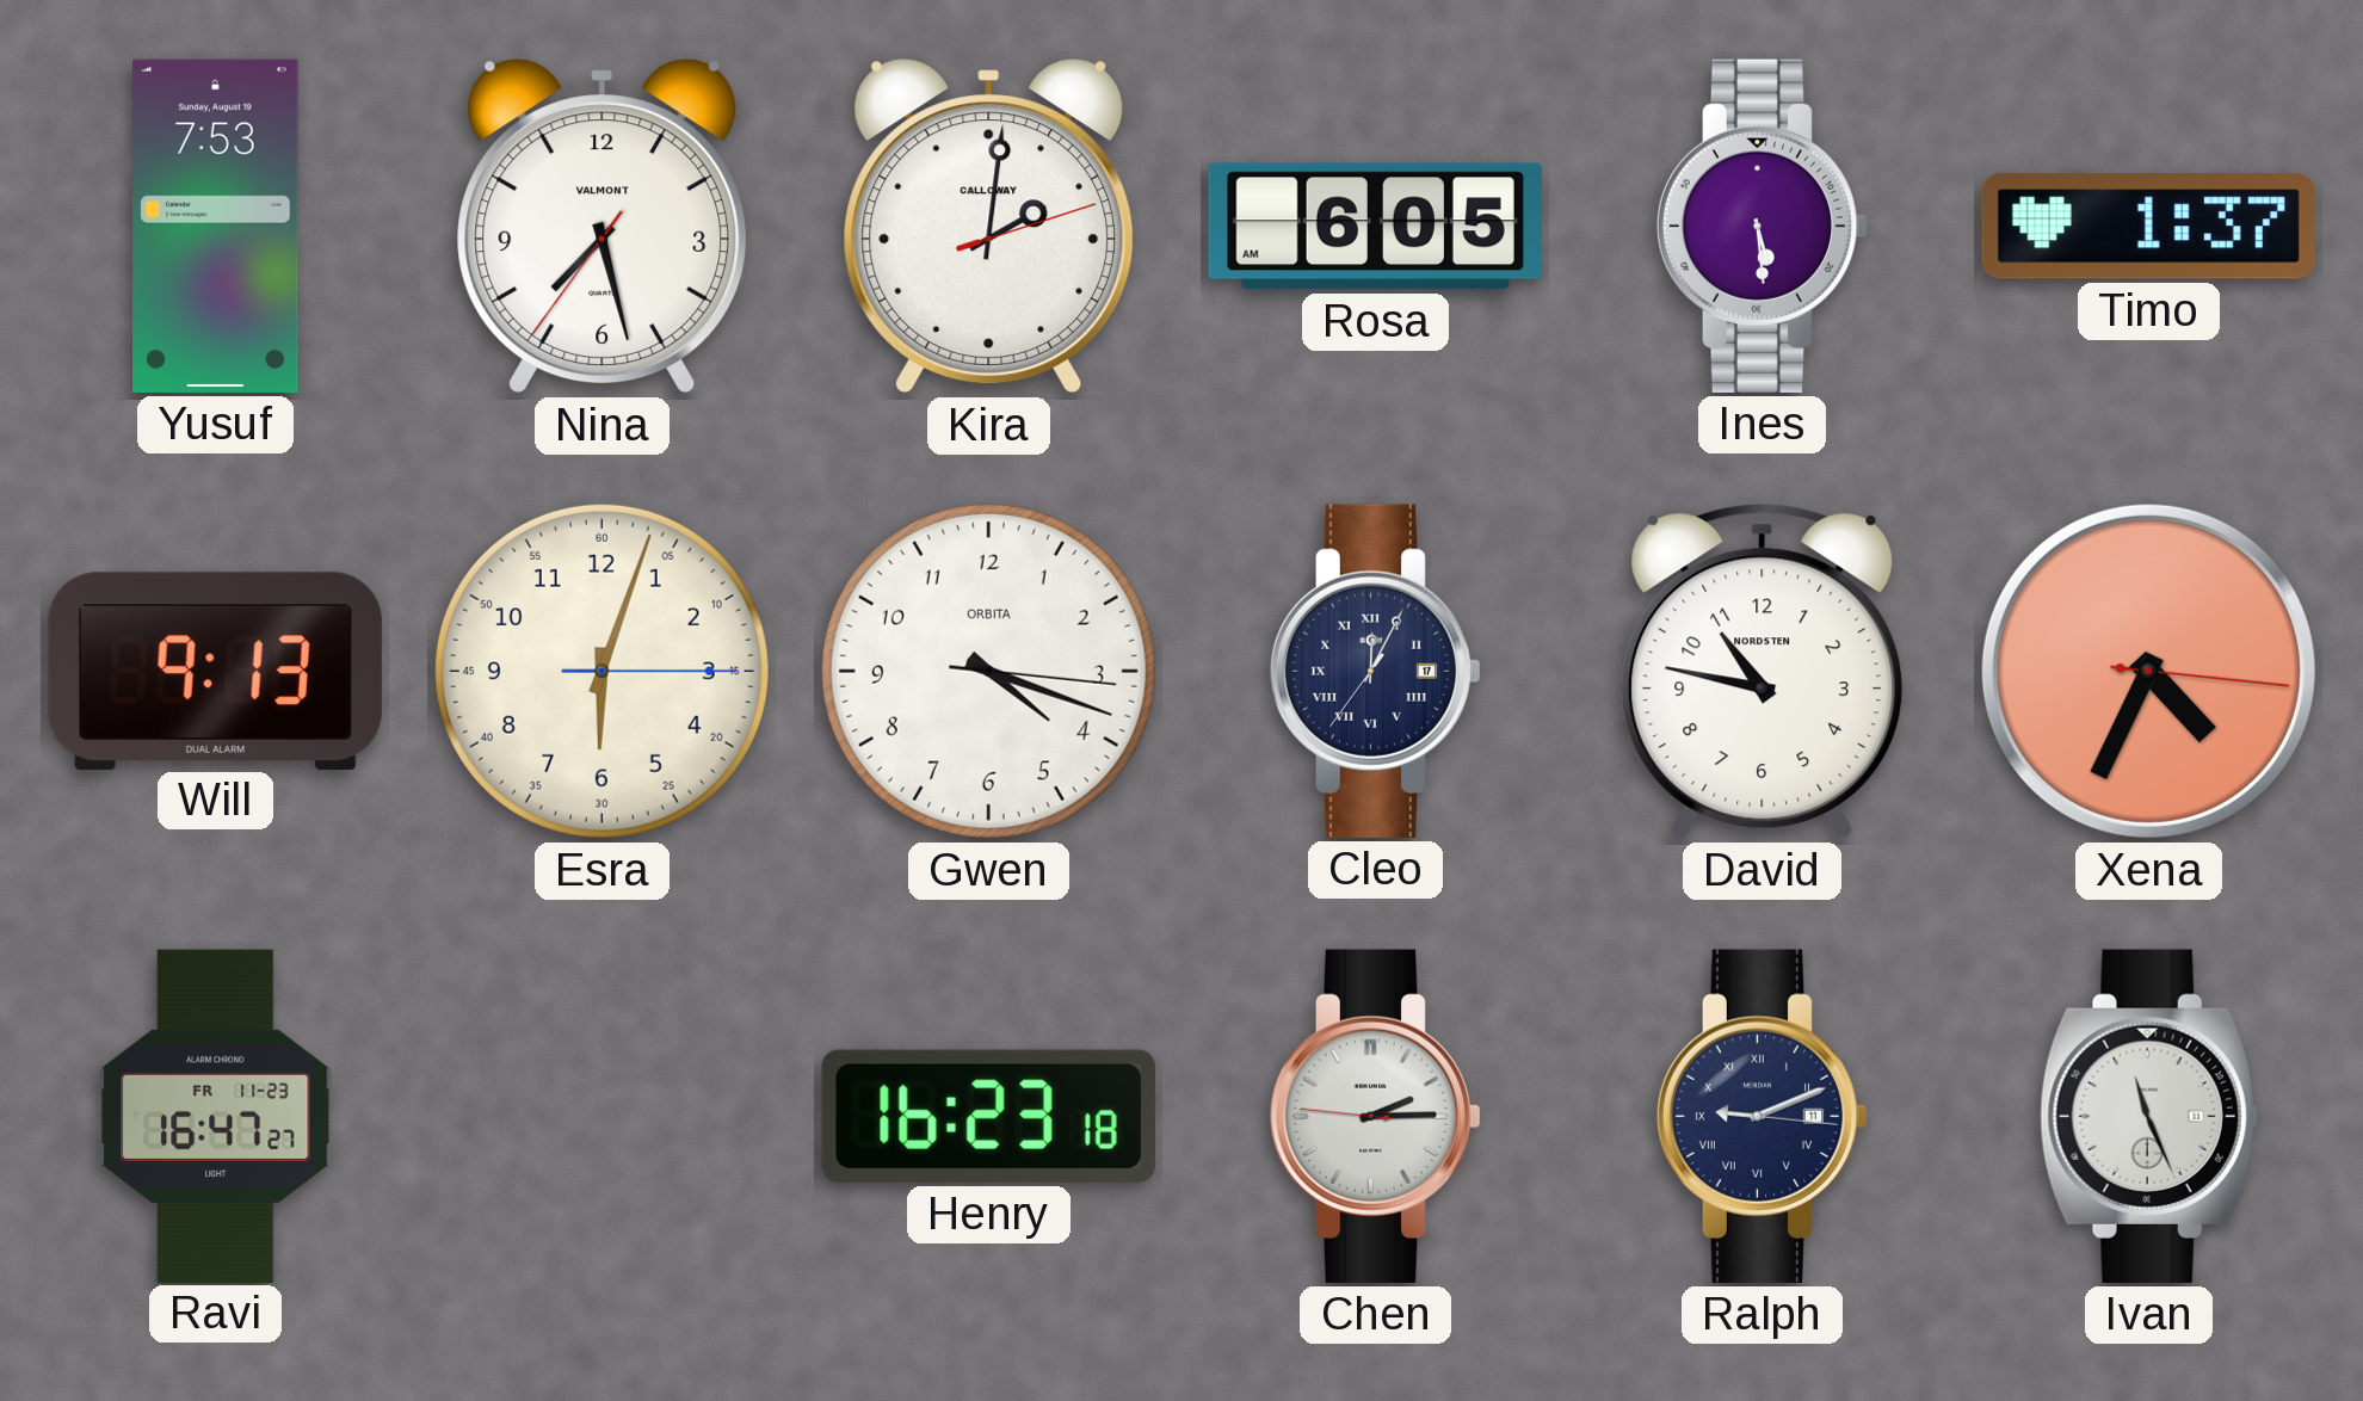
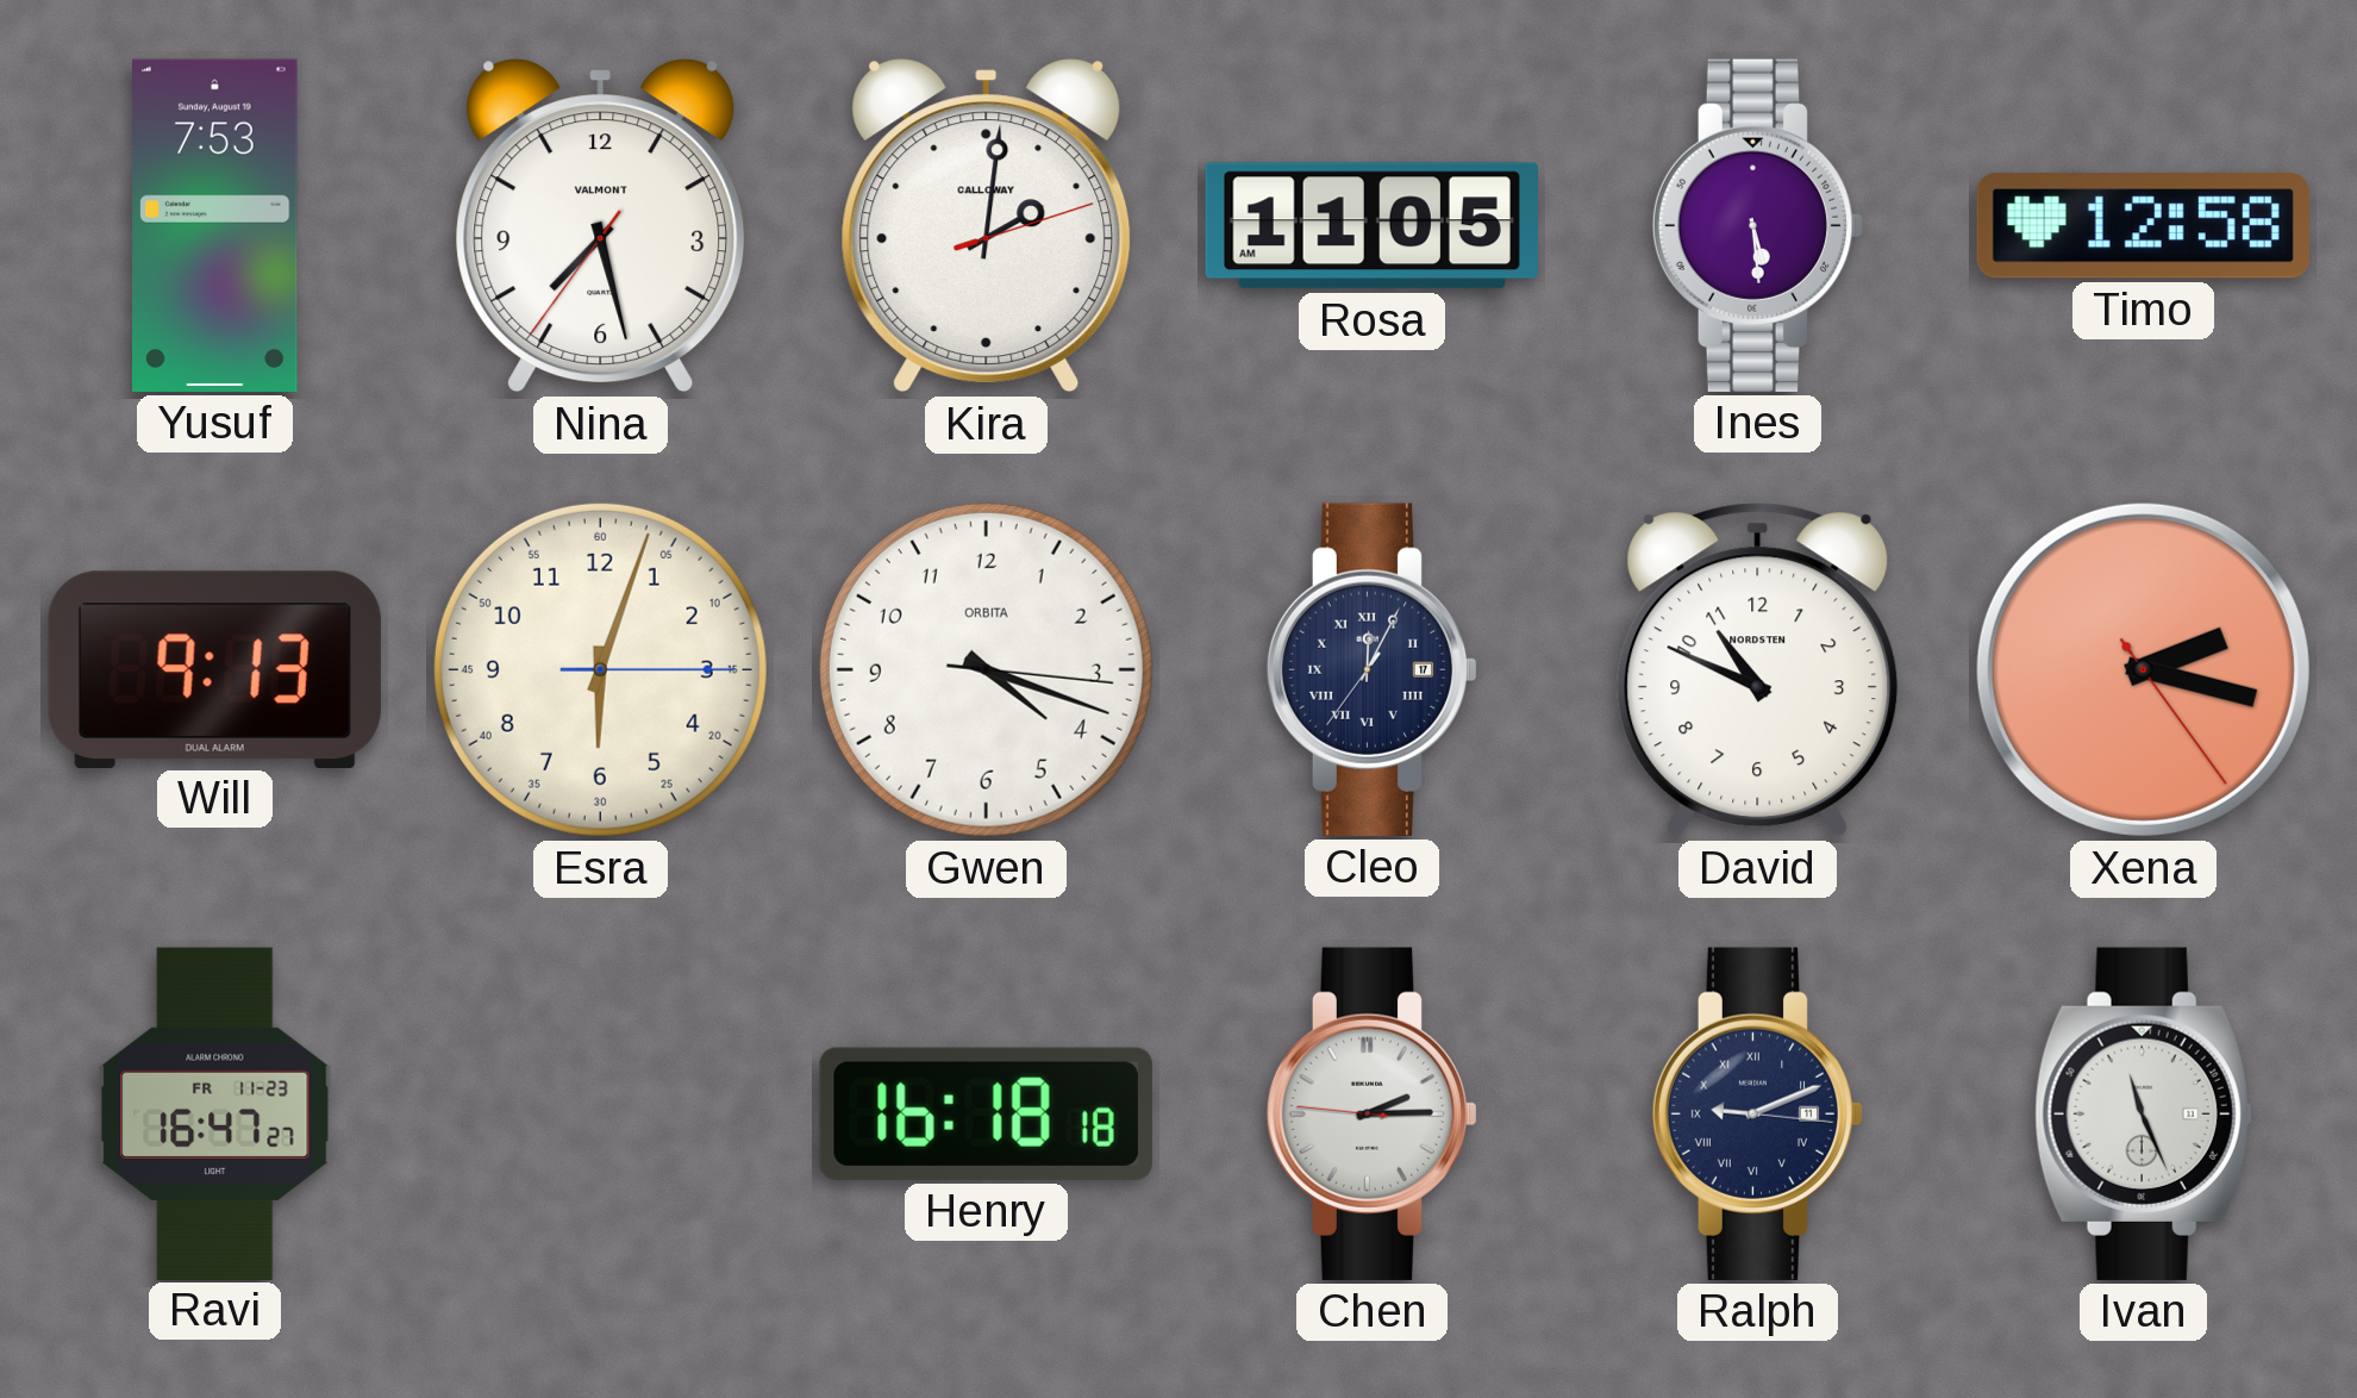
Rosa: 6:05 -> 11:05
Timo: 1:37 -> 12:58
David: 10:47 -> 10:49
Xena: 4:34 -> 2:17
Henry: 16:23 -> 16:18
